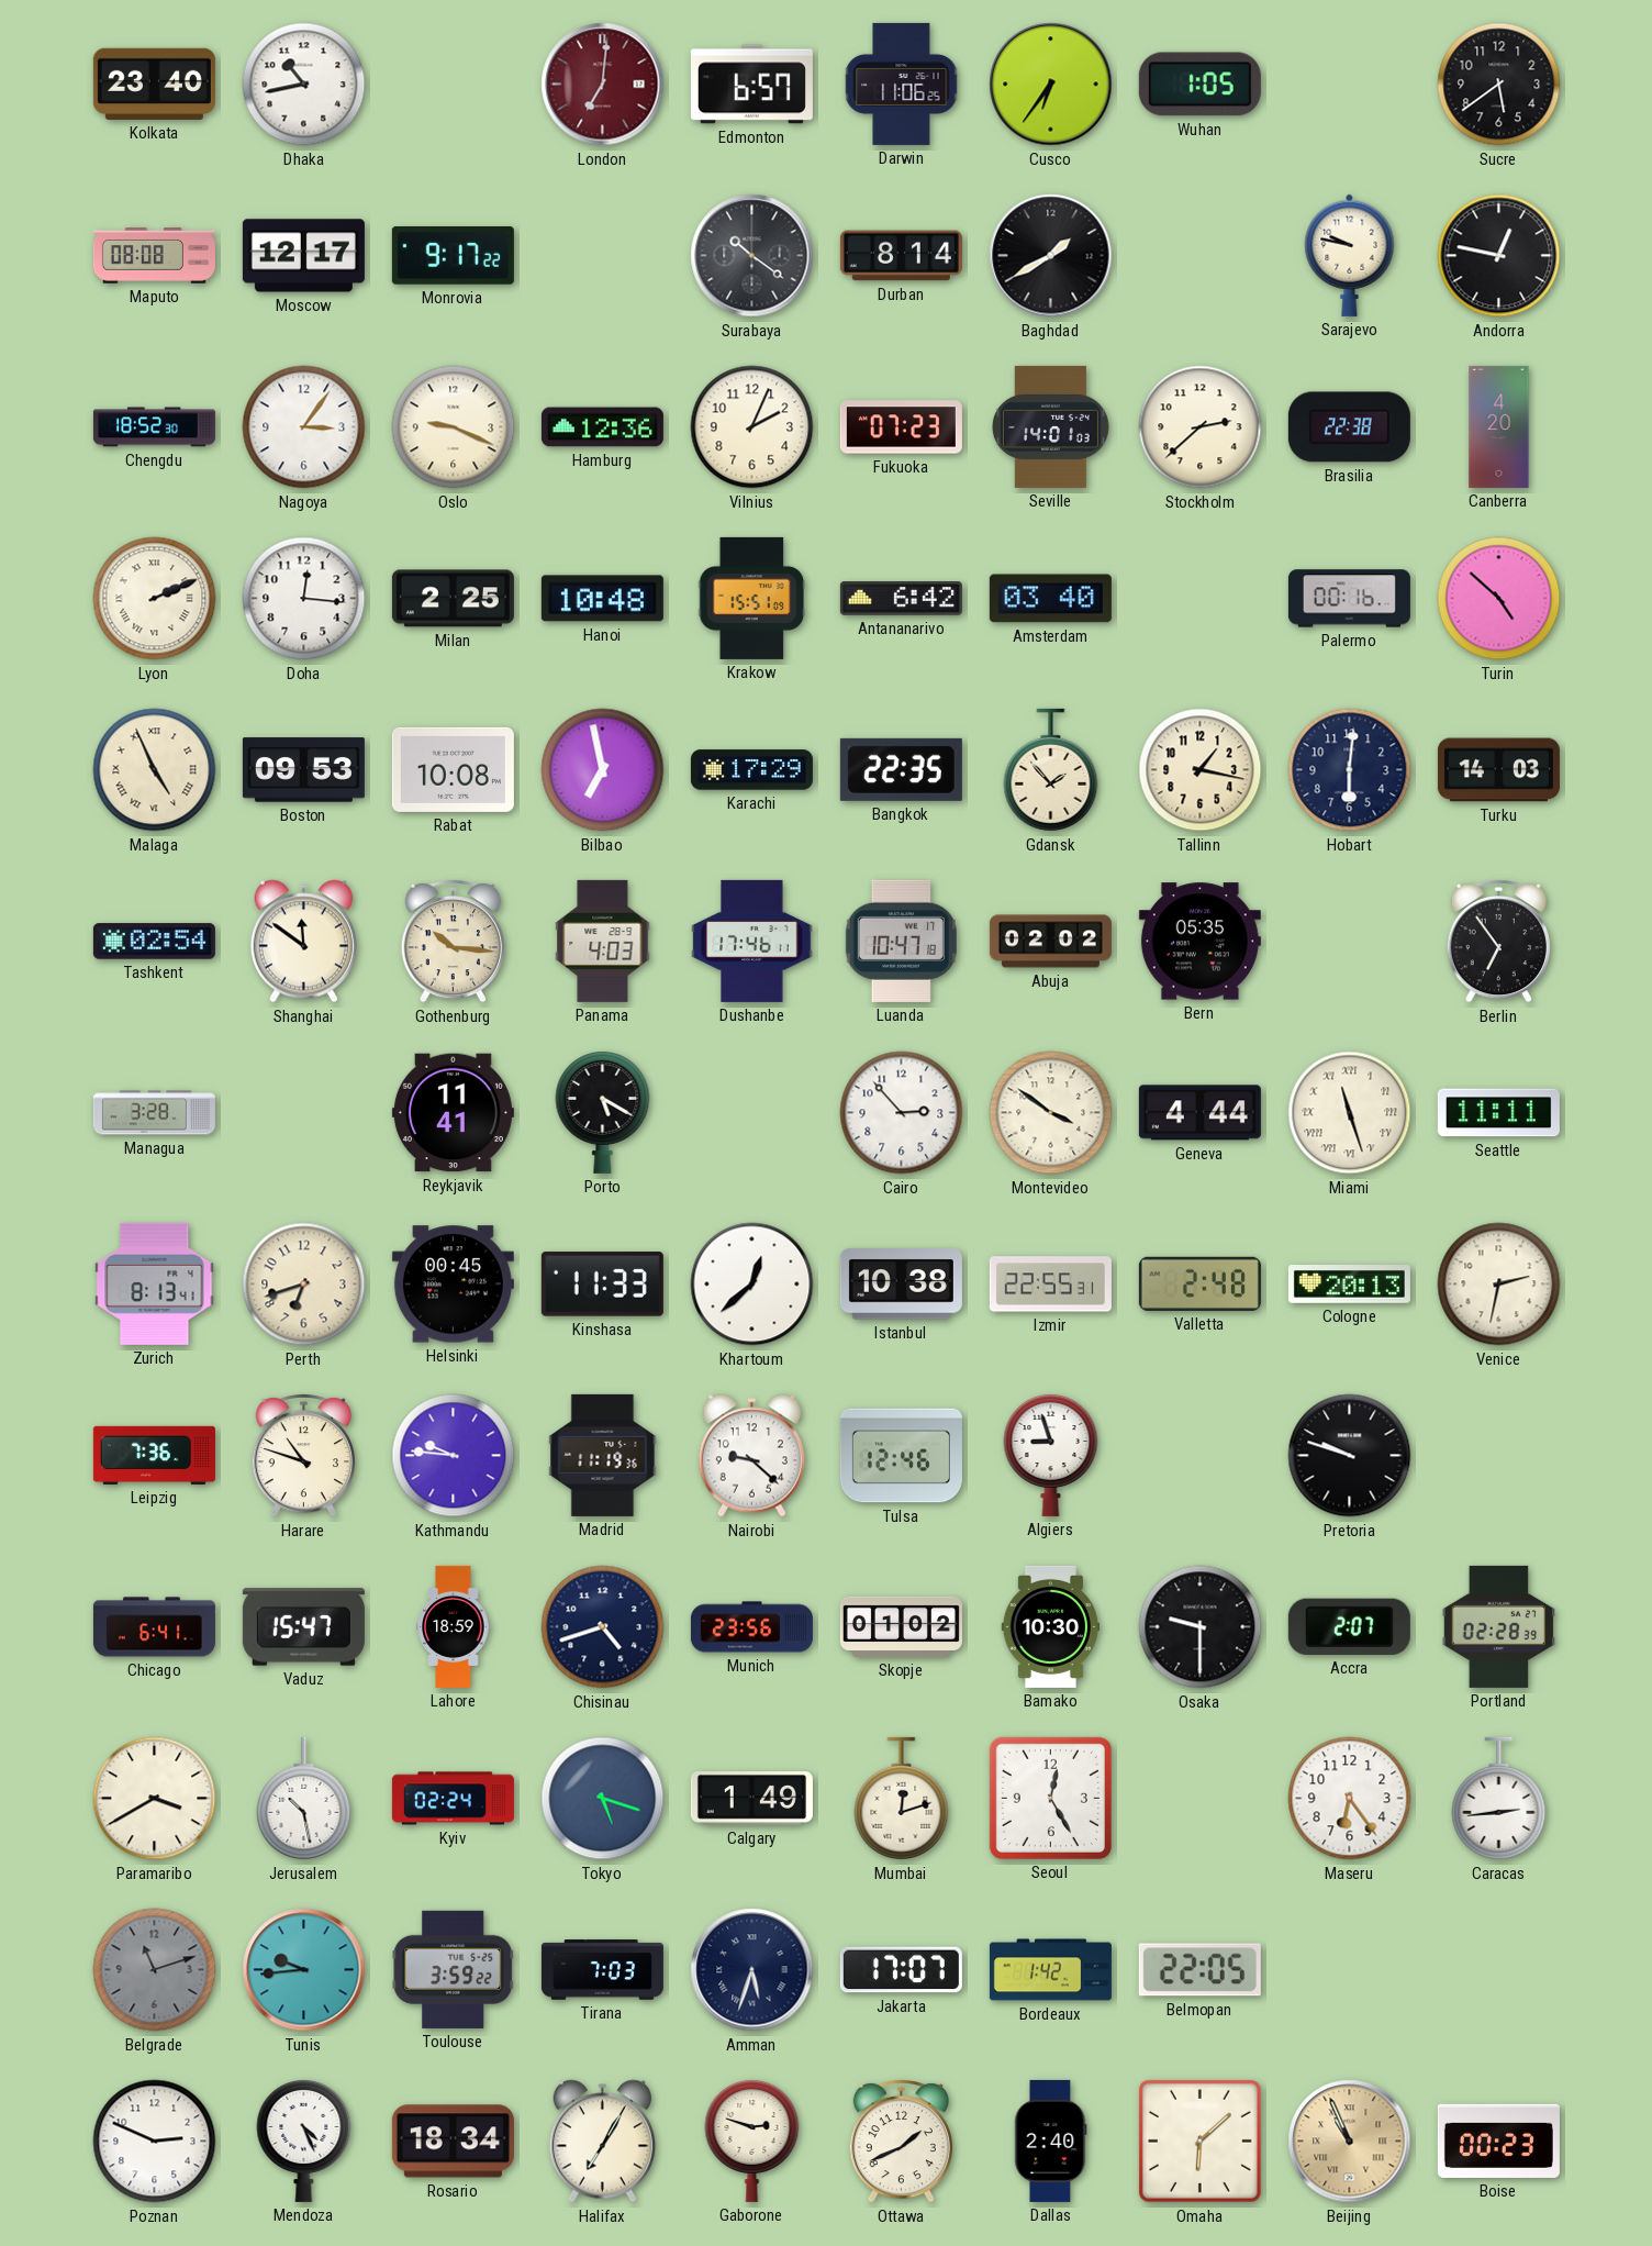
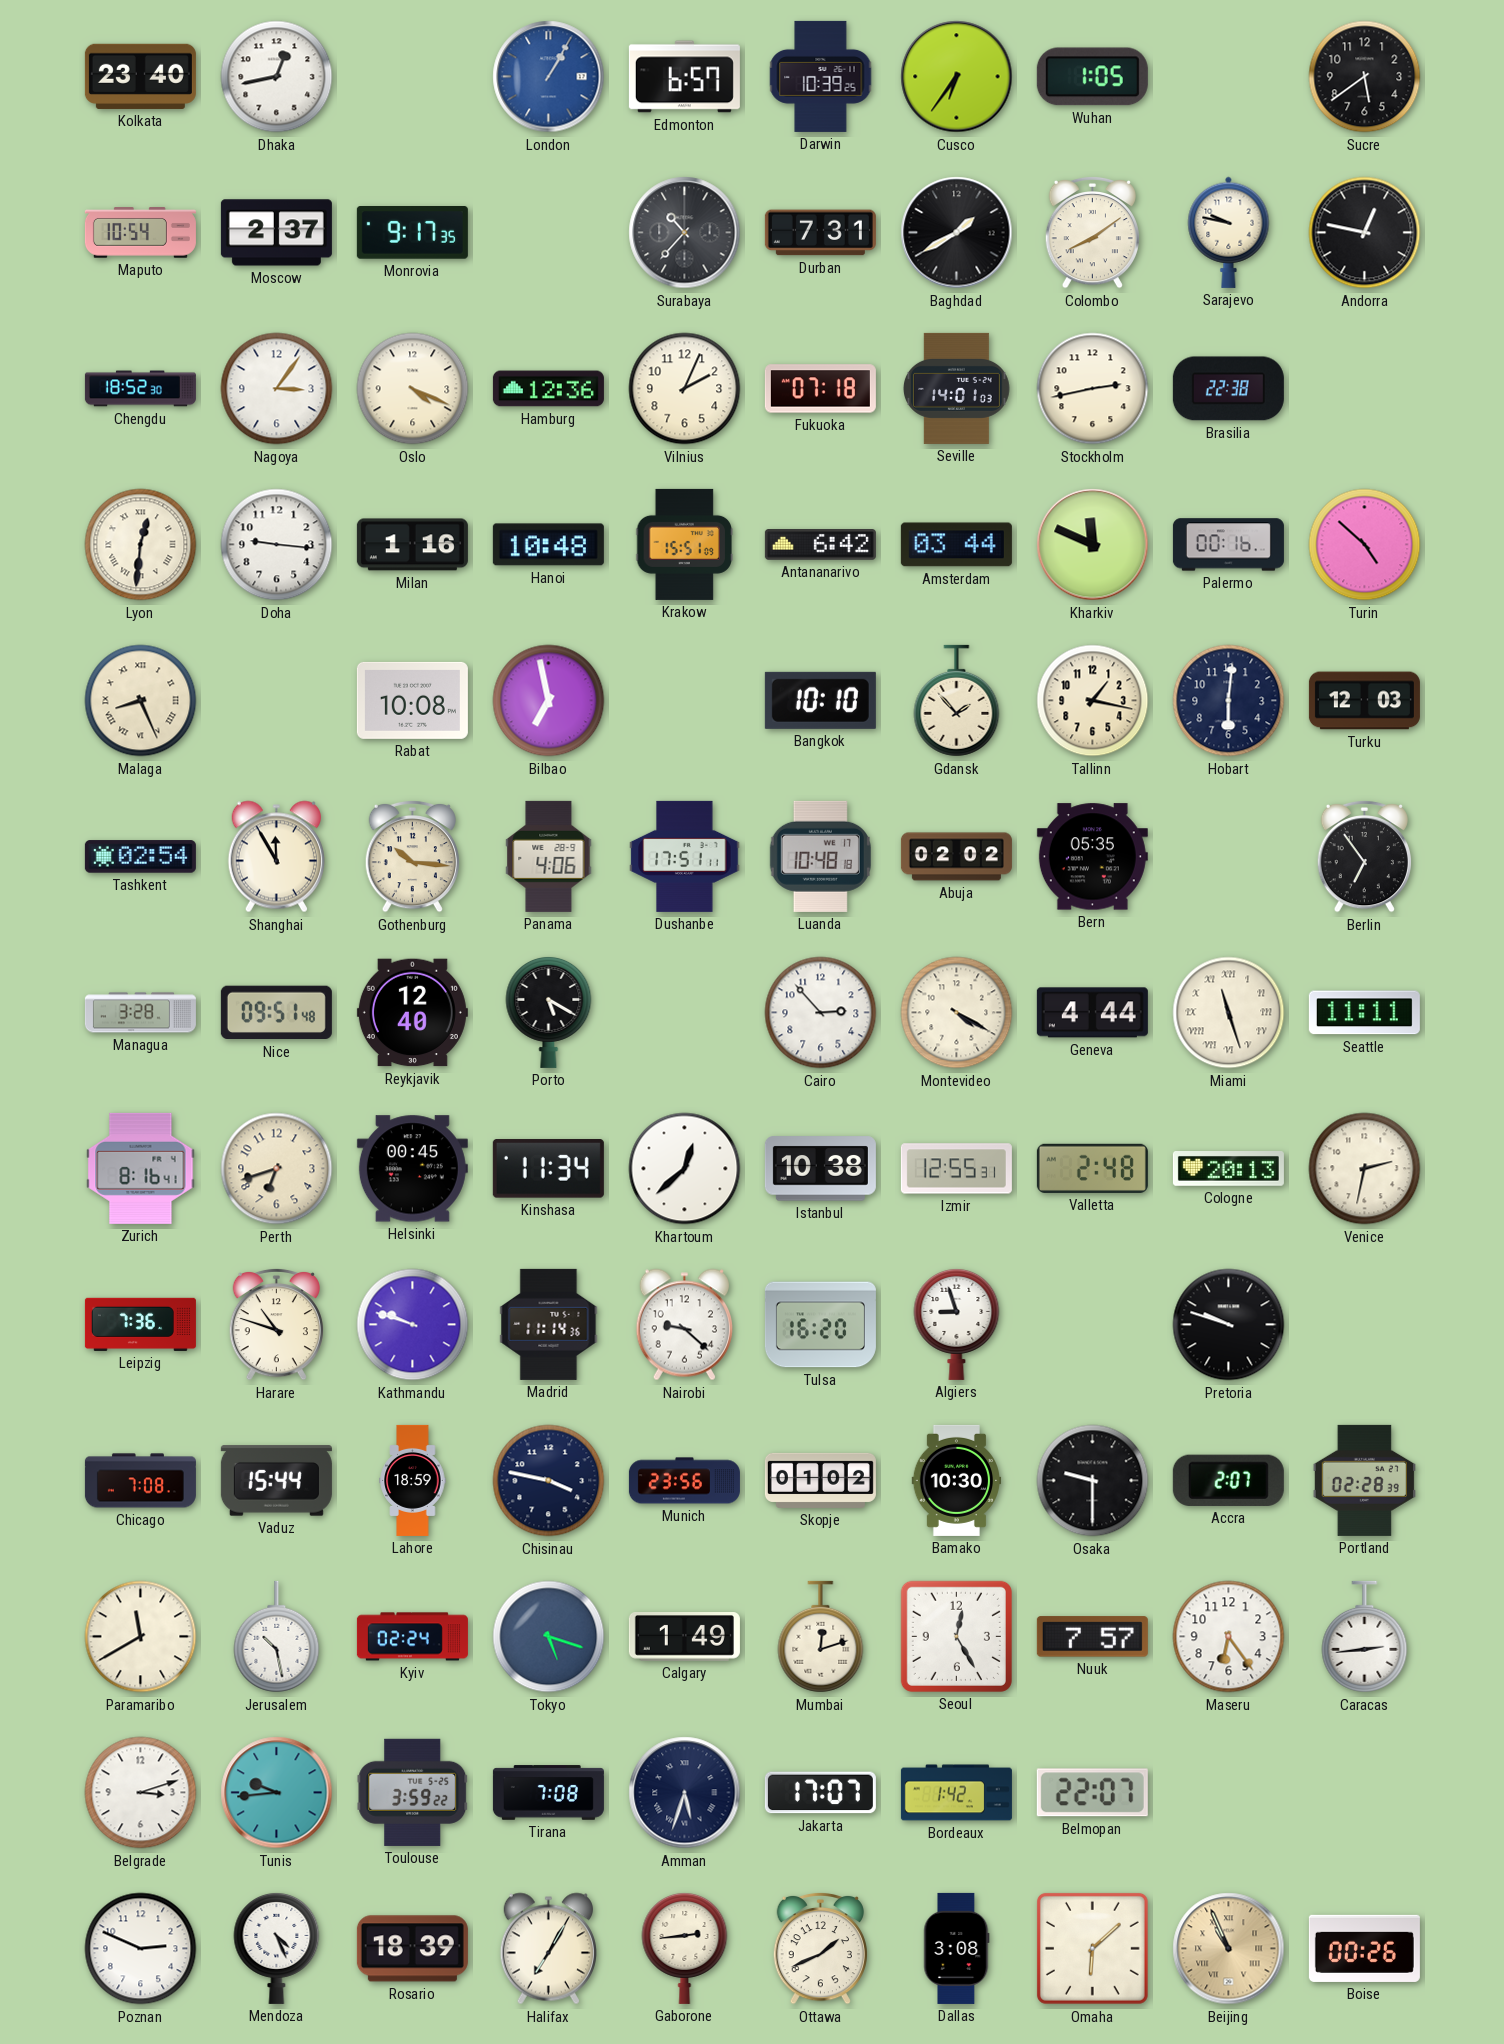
Dhaka: 10:43 -> 12:43
London: 7:01 -> 1:05
London dial: burgundy -> blue
Darwin: 11:06 -> 10:39
Maputo: 08:08 -> 10:54
Moscow: 12:17 -> 2:37
Monrovia: 9:17:22 -> 9:17:35
Surabaya: 10:21 -> 10:37
Durban: 8:14 -> 7:31
Colombo: none -> 8:09
Oslo: 9:19 -> 4:19
Fukuoka: 07:23 -> 07:18
Stockholm: 2:38 -> 2:43
Canberra: 4:20 -> none
Lyon: 2:11 -> 12:31
Doha: 12:16 -> 9:16
Milan: 2:25 -> 1:16
Amsterdam: 03:40 -> 03:44
Kharkiv: none -> 11:49
Malaga: 4:56 -> 8:26
Boston: 09:53 -> none
Karachi: 17:29 -> none
Bangkok: 22:35 -> 10:10
Turku: 14:03 -> 12:03
Shanghai: 11:51 -> 11:55
Panama: 4:03 -> 4:06
Dushanbe: 17:46 -> 17:51
Luanda: 10:47 -> 10:48
Nice: none -> 09:51
Reykjavik: 11:41 -> 12:40
Montevideo: 3:51 -> 4:20
Zurich: 8:13 -> 8:16
Kinshasa: 11:33 -> 11:34
Izmir: 22:55 -> 12:55
Kathmandu: 9:46 -> 9:48
Madrid: 11:19 -> 11:14
Tulsa: 12:46 -> 16:20
Chicago: 6:41 -> 7:08
Vaduz: 15:47 -> 15:44
Chisinau: 4:42 -> 3:47
Paramaribo: 3:40 -> 11:40
Nuuk: none -> 7:57
Belgrade: 11:12 -> 3:12
Belgrade dial: grey -> white
Tirana: 7:03 -> 7:08
Belmopan: 22:05 -> 22:07
Rosario: 18:34 -> 18:39
Gaborone: 2:48 -> 2:44
Dallas: 2:40 -> 3:08
Boise: 00:23 -> 00:26
